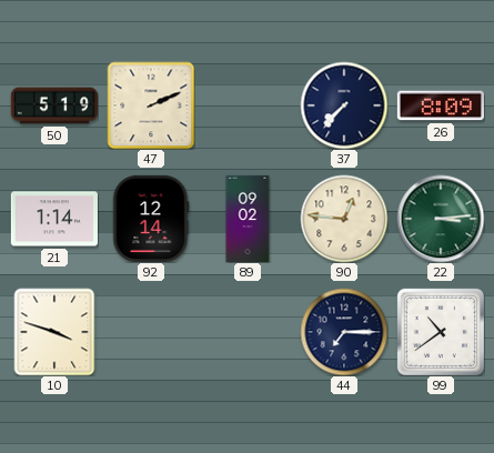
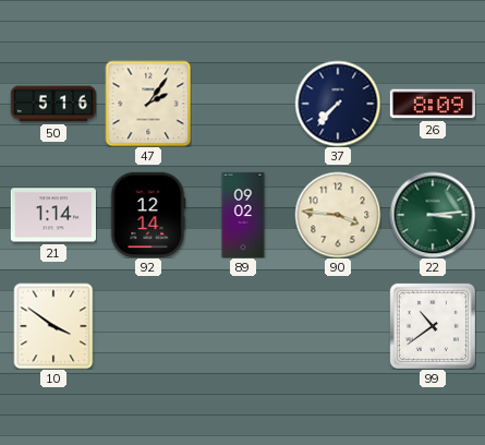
50: 5:19 -> 5:16
47: 2:11 -> 2:06
90: 12:46 -> 3:46
10: 3:48 -> 3:51
44: 7:15 -> none
